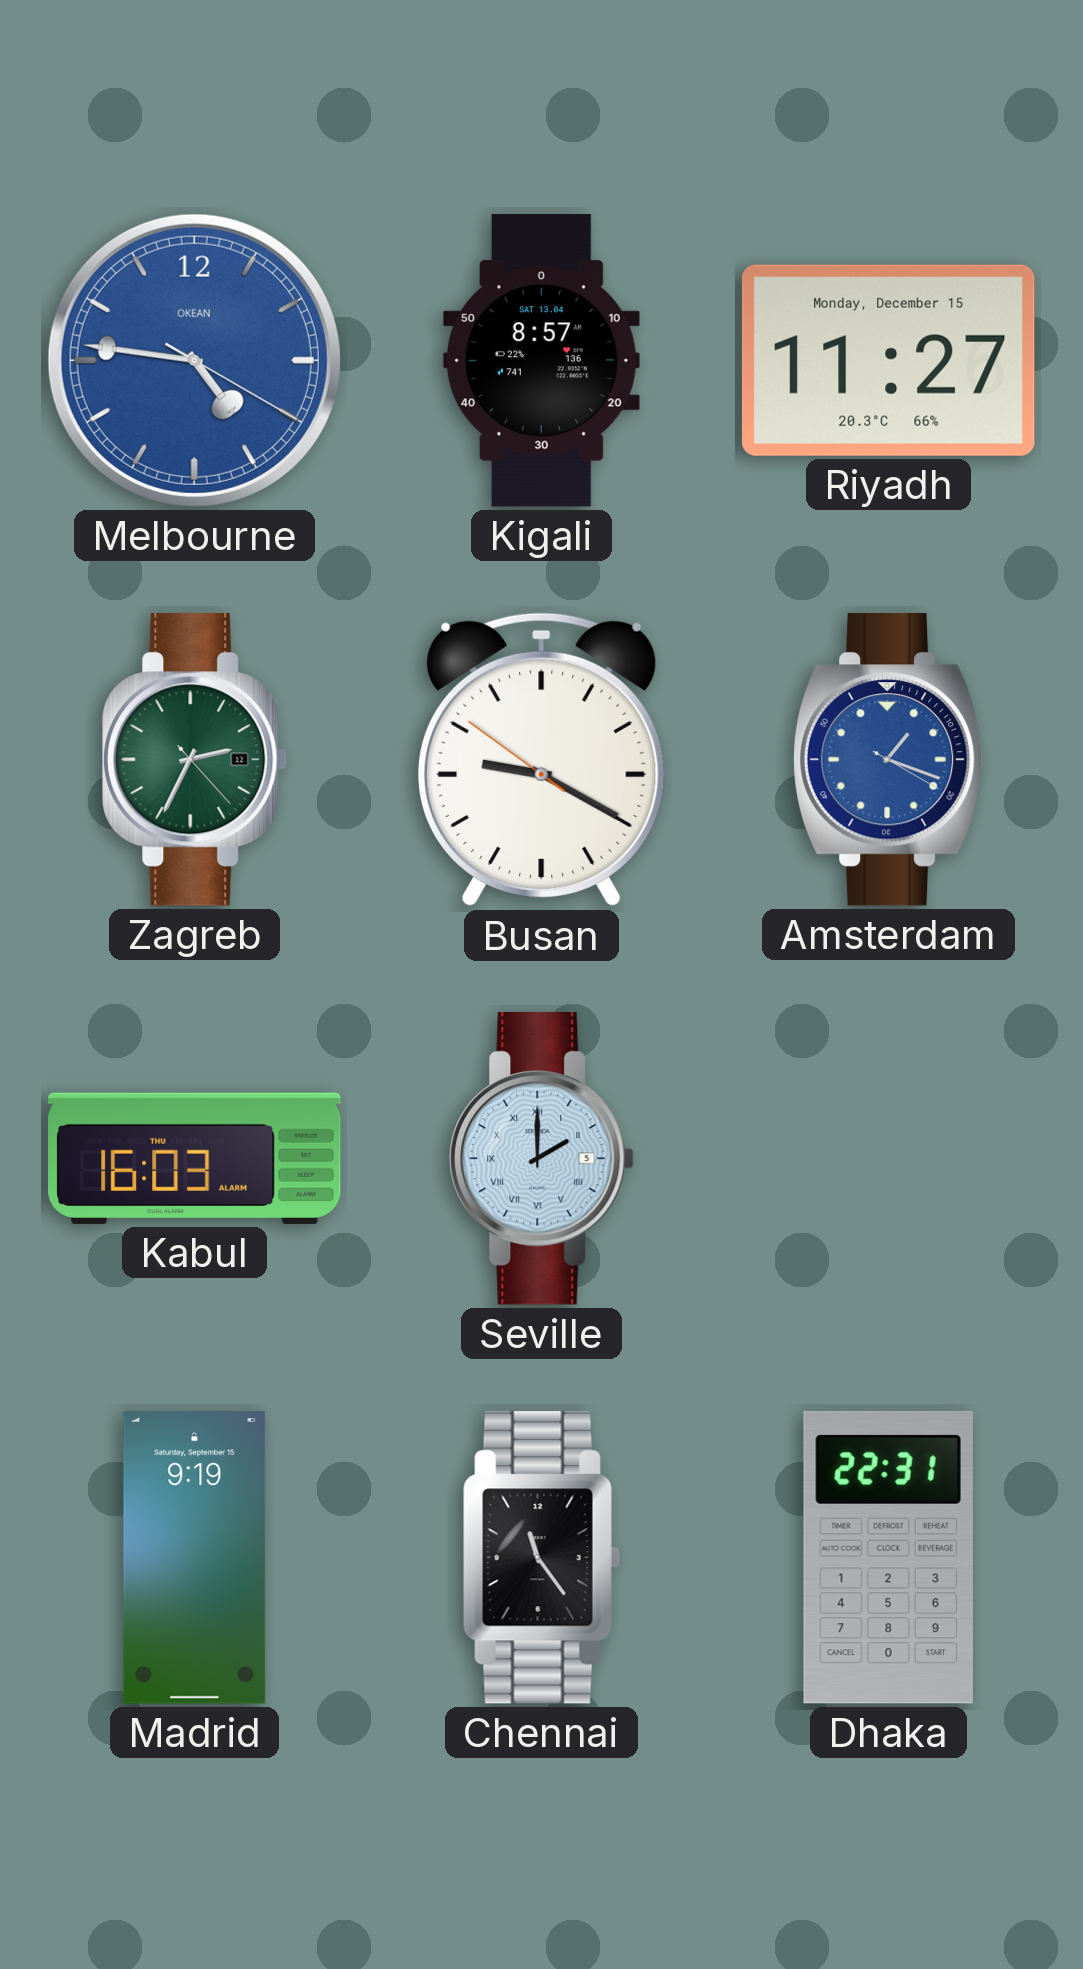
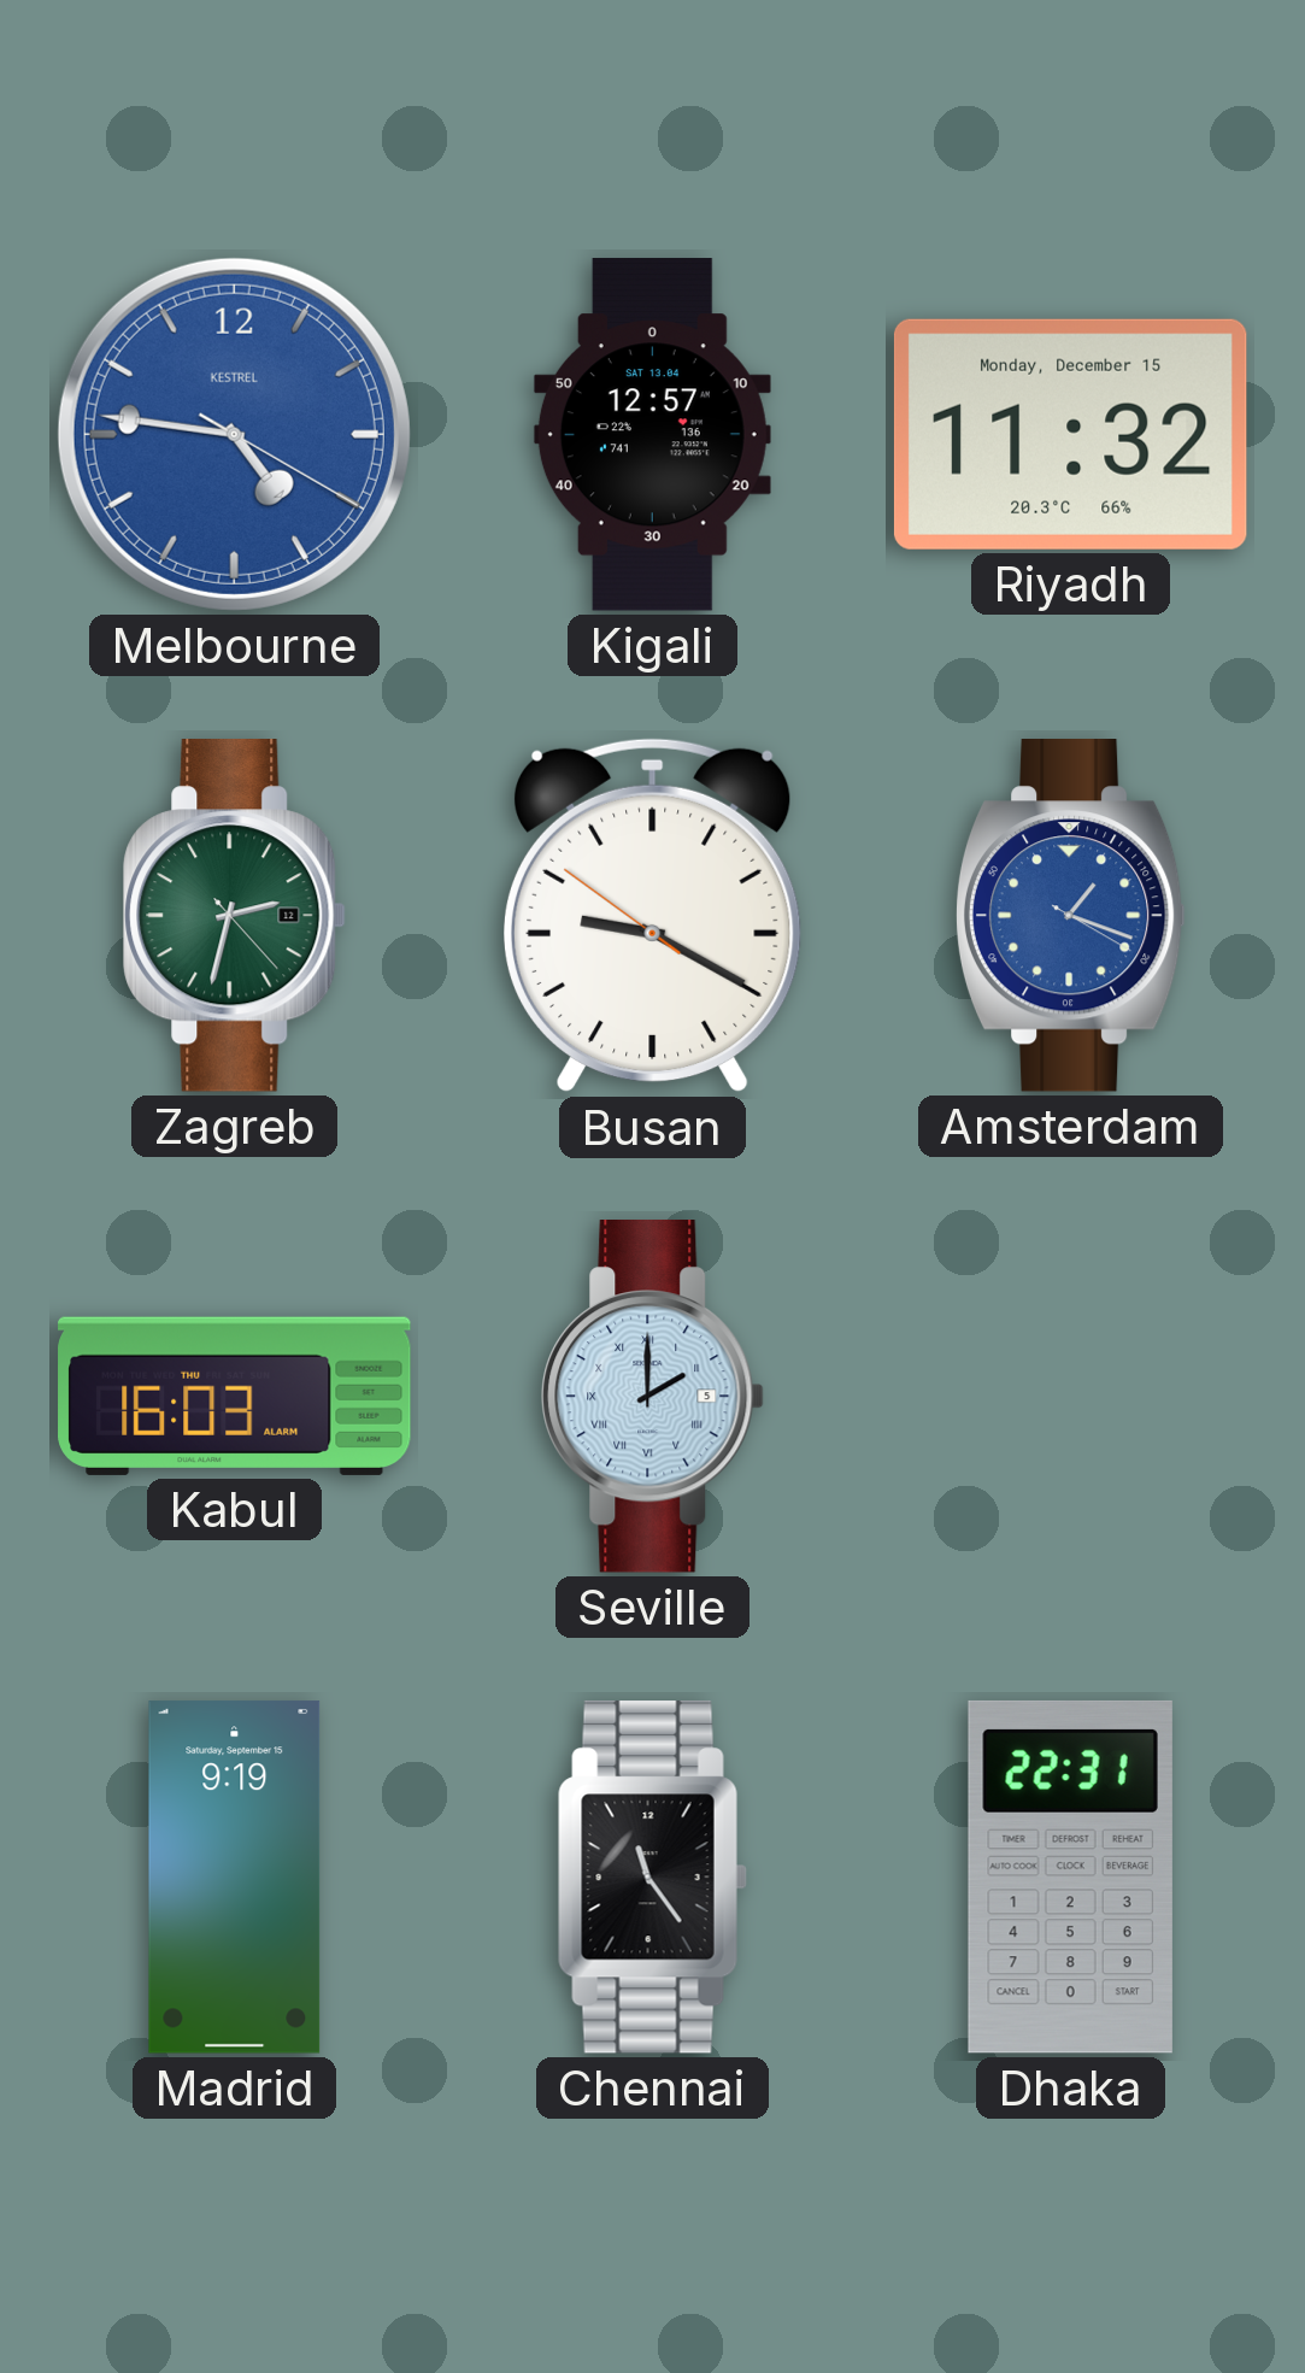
Melbourne brand: OKEAN -> KESTREL
Kigali: 8:57 -> 12:57
Riyadh: 11:27 -> 11:32
Zagreb: 2:34 -> 2:32
